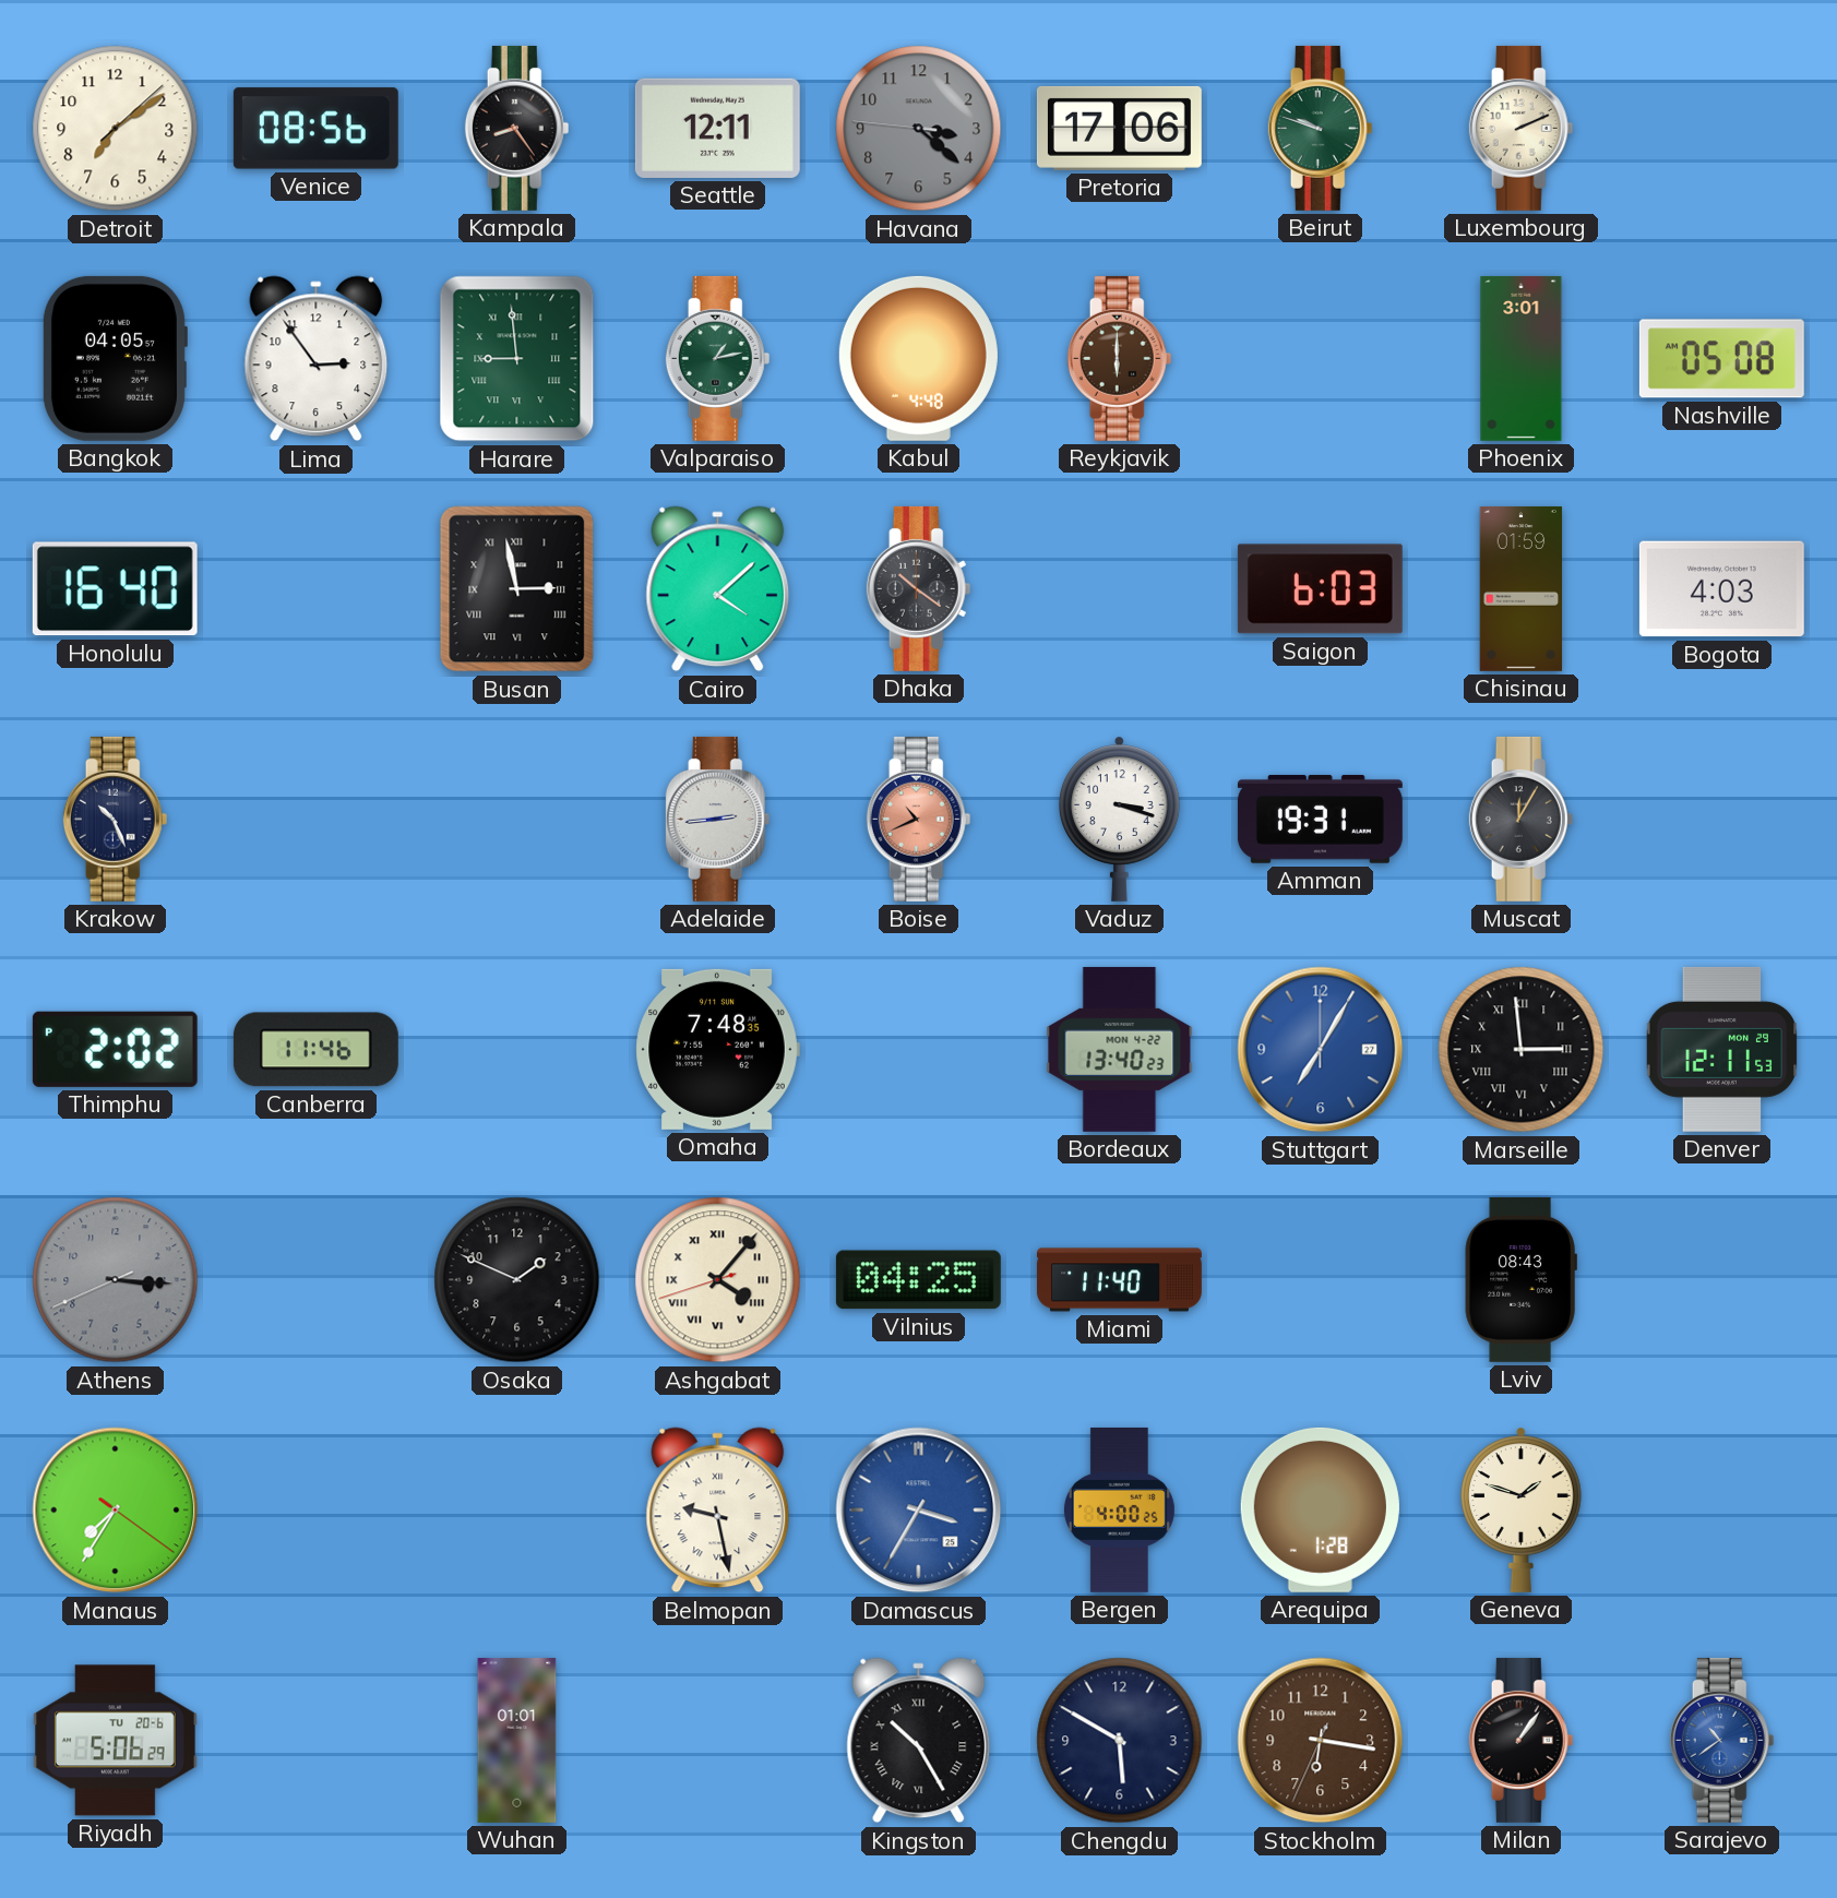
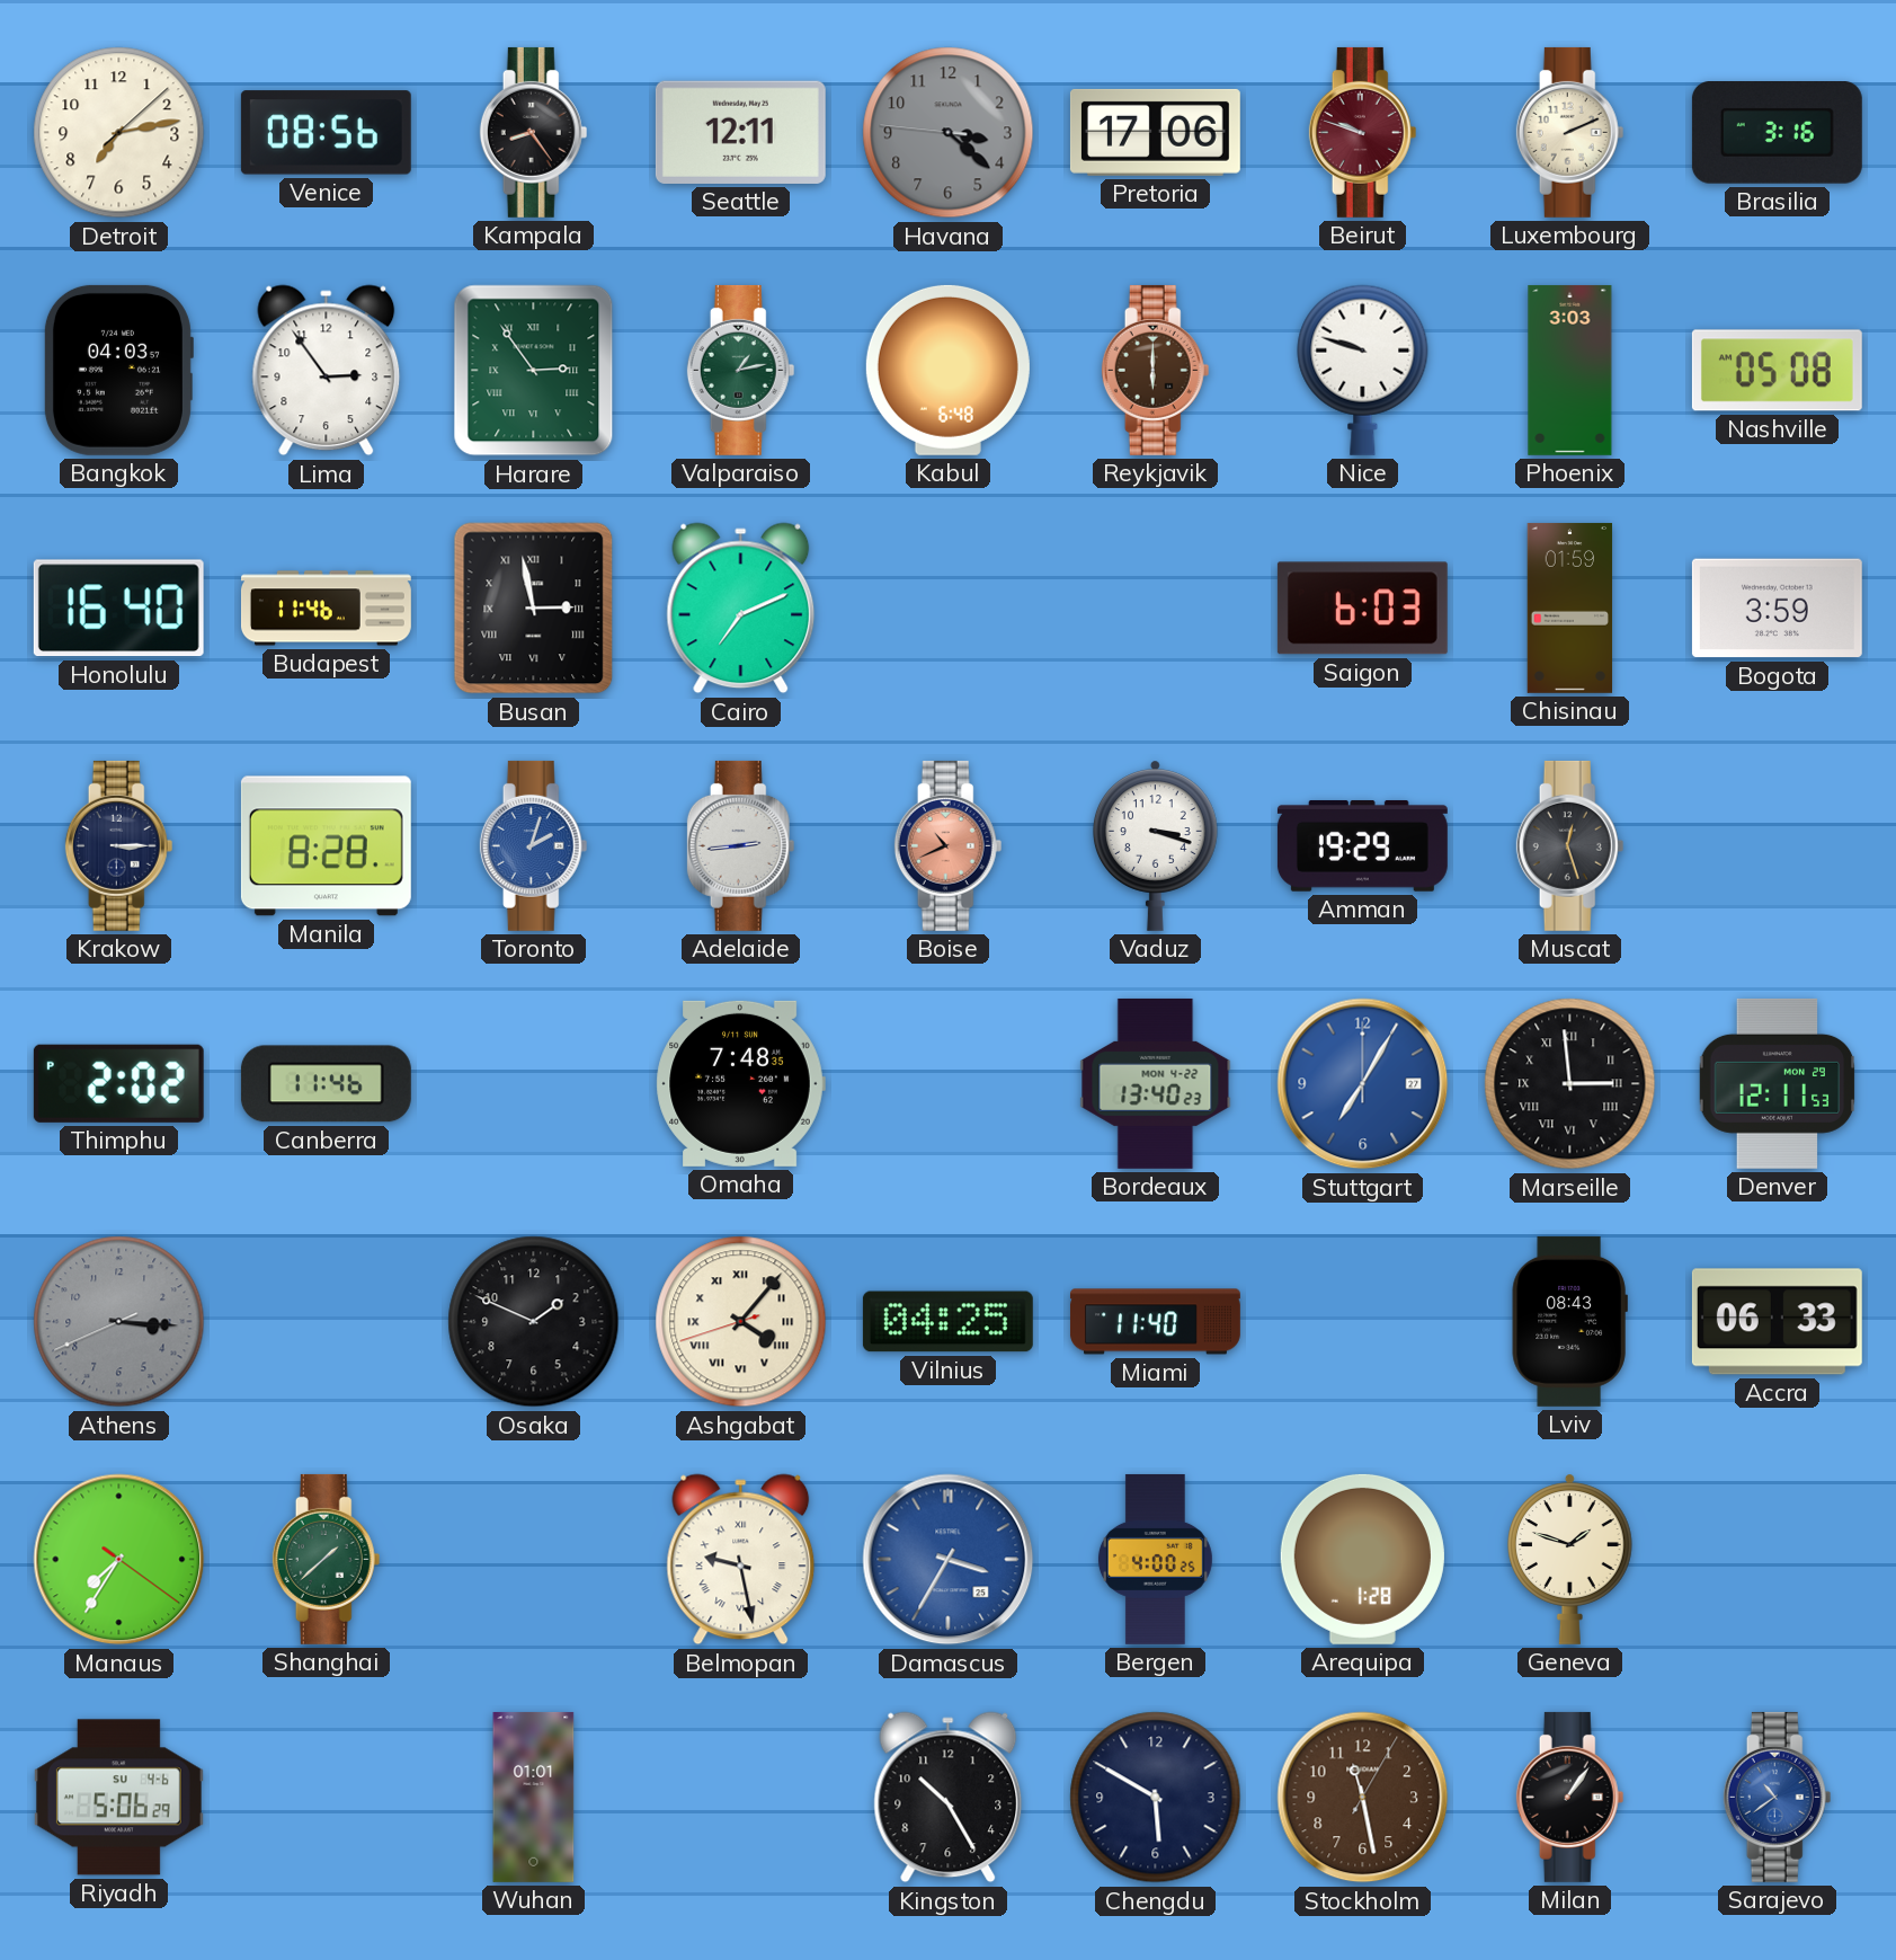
Detroit: 7:09 -> 7:13
Beirut dial: green -> burgundy
Brasilia: none -> 3:16
Bangkok: 04:05 -> 04:03
Harare: 8:59 -> 2:54
Kabul: 4:48 -> 6:48
Nice: none -> 9:48
Phoenix: 3:01 -> 3:03
Budapest: none -> 11:46
Cairo: 4:08 -> 7:11
Dhaka: 10:21 -> none
Bogota: 4:03 -> 3:59
Krakow: 10:26 -> 3:15
Manila: none -> 8:28
Toronto: none -> 2:03
Amman: 19:31 -> 19:29
Muscat: 12:05 -> 12:27
Accra: none -> 06:33
Shanghai: none -> 1:38
Riyadh date: TU 20-6 -> SU 4-6
Kingston numerals: Roman -> Arabic
Stockholm: 6:16 -> 11:28
